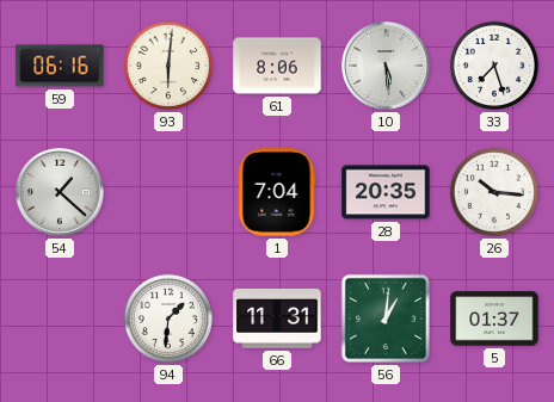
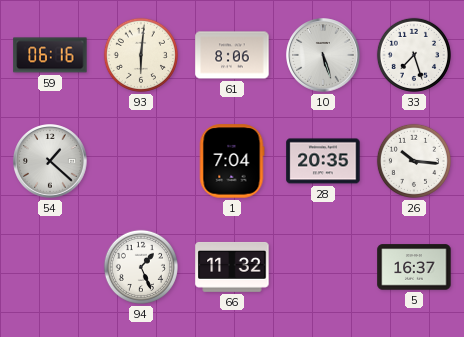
10: 5:29 -> 5:27
94: 1:31 -> 1:26
66: 11:31 -> 11:32
56: 1:01 -> none
5: 01:37 -> 16:37
